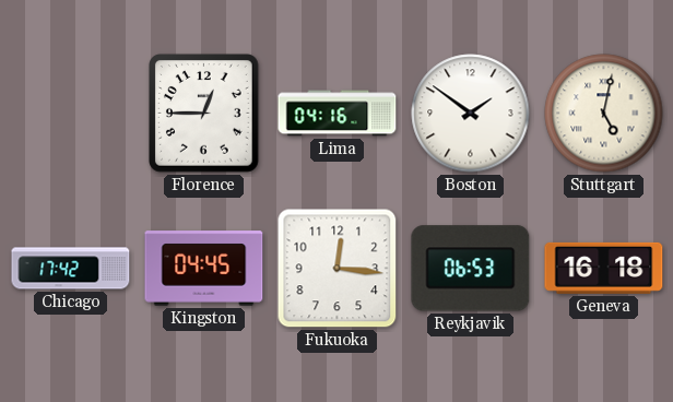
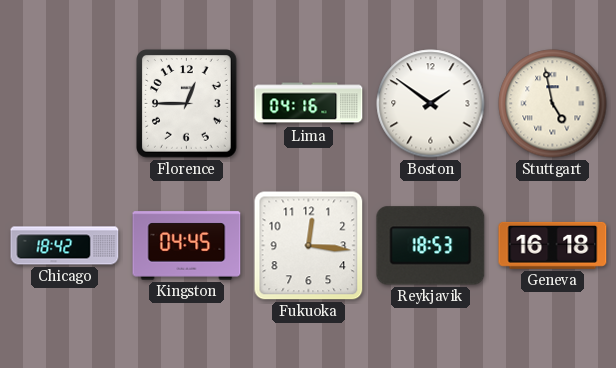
Stuttgart: 5:02 -> 4:58
Chicago: 17:42 -> 18:42
Reykjavik: 06:53 -> 18:53
